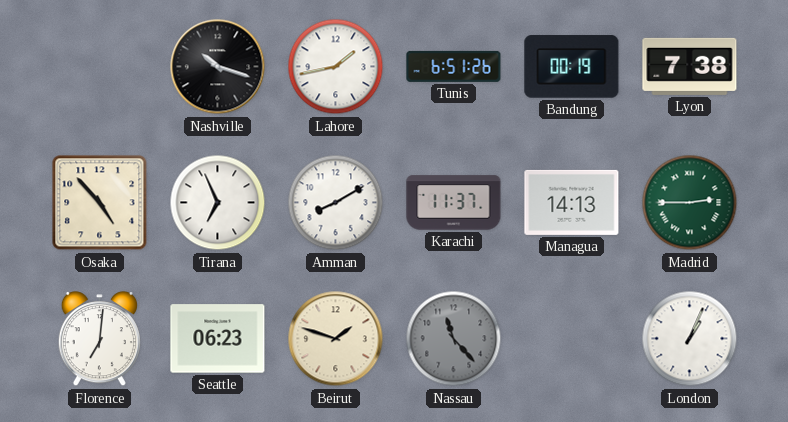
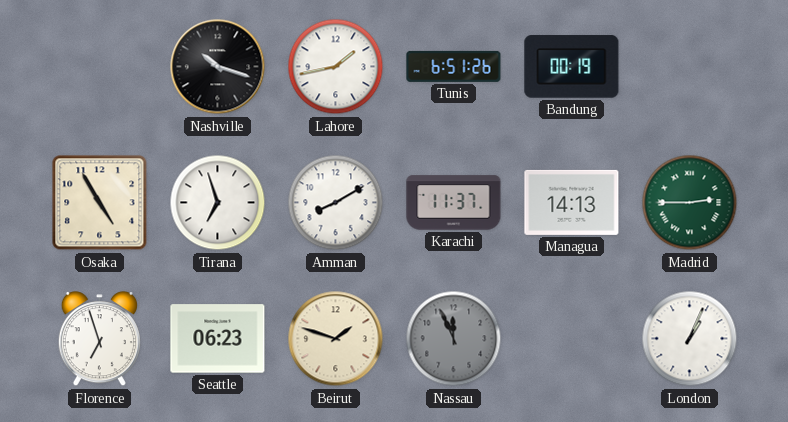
Lyon: 7:38 -> none
Osaka: 4:53 -> 4:55
Tirana: 6:56 -> 6:57
Florence: 7:01 -> 6:57
Nassau: 11:23 -> 11:56
